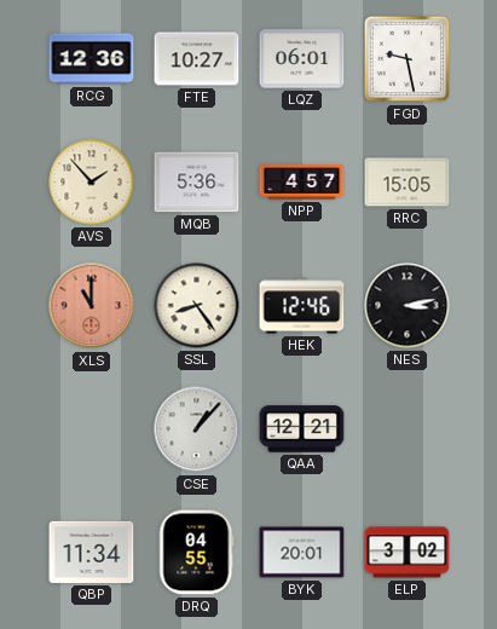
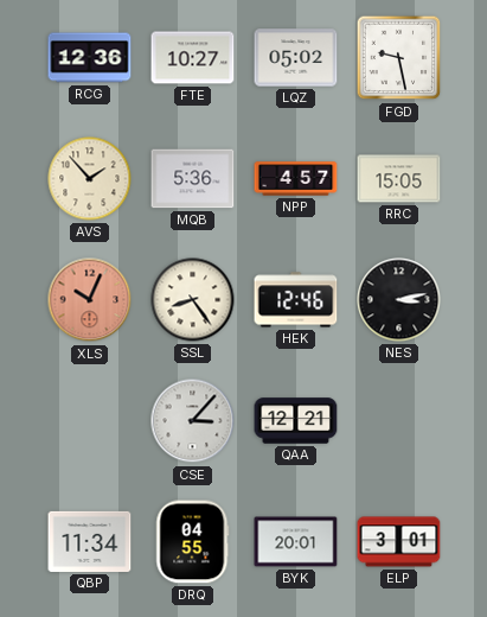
LQZ: 06:01 -> 05:02
XLS: 11:00 -> 10:04
CSE: 1:07 -> 3:07
ELP: 3:02 -> 3:01
